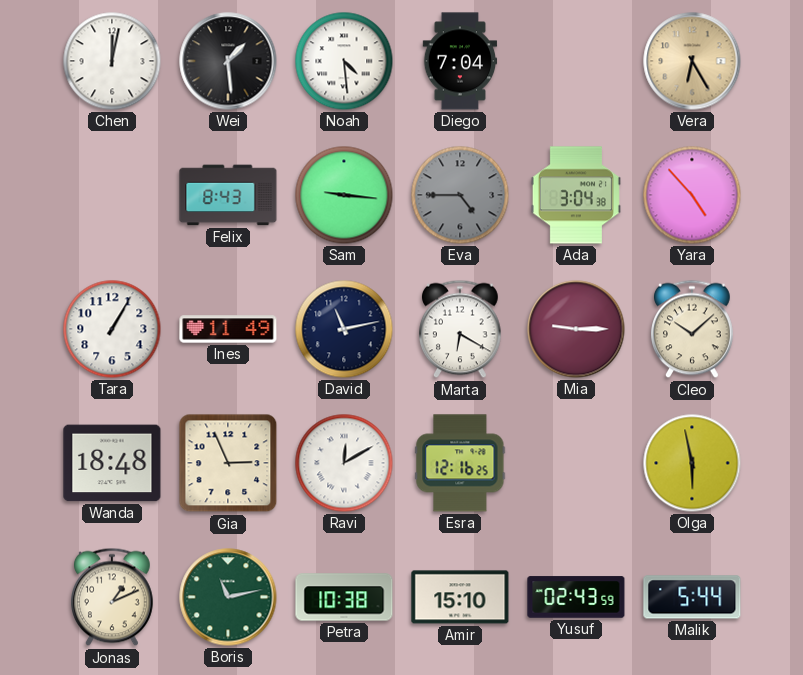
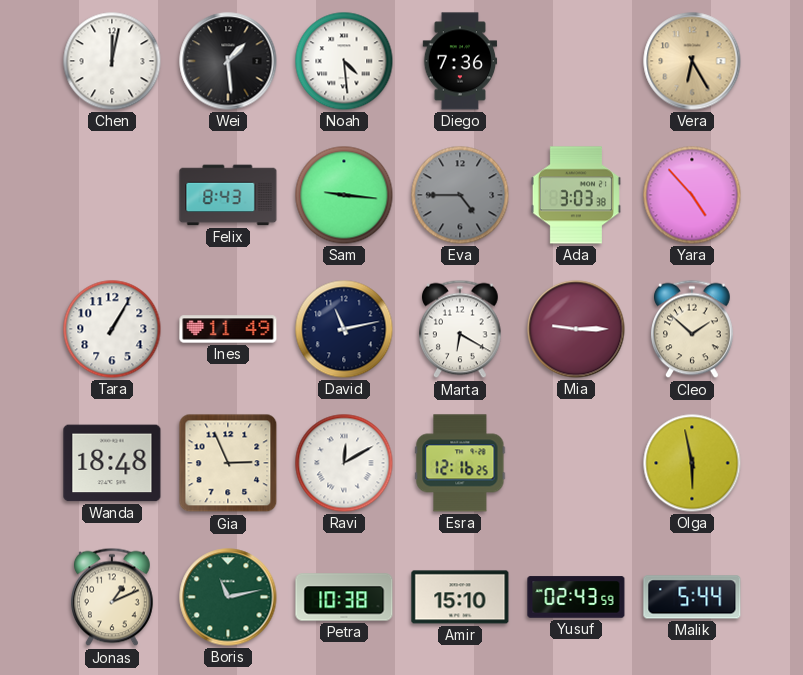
Diego: 7:04 -> 7:36
Ada: 3:04 -> 3:03
Cleo: 10:08 -> 1:52
